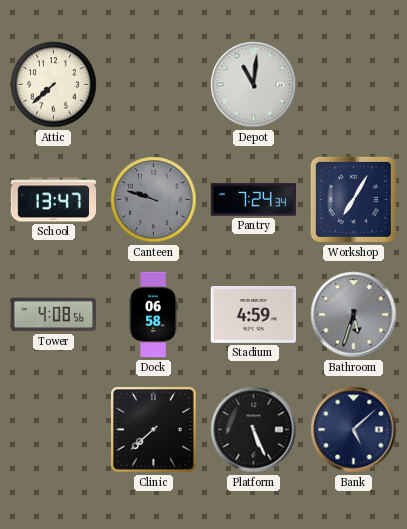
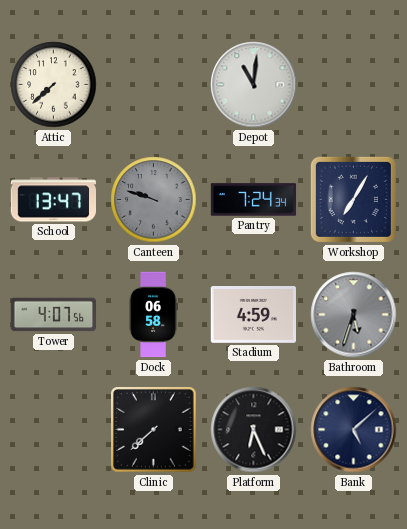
Tower: 4:08 -> 4:07
Platform: 5:26 -> 6:26
